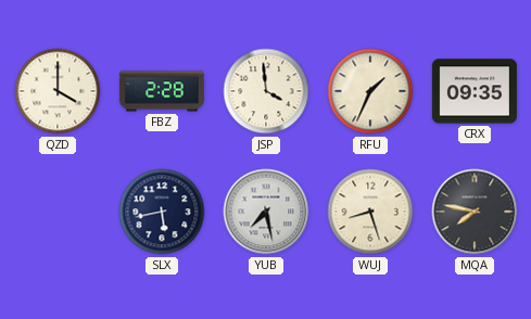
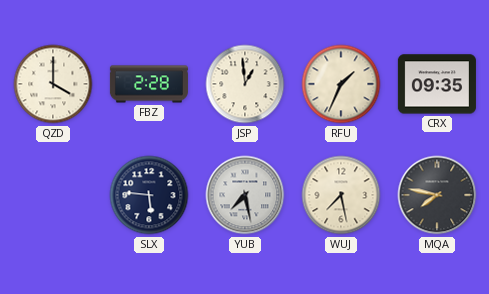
JSP: 3:59 -> 12:59
SLX: 5:43 -> 5:46
WUJ: 8:27 -> 7:28
